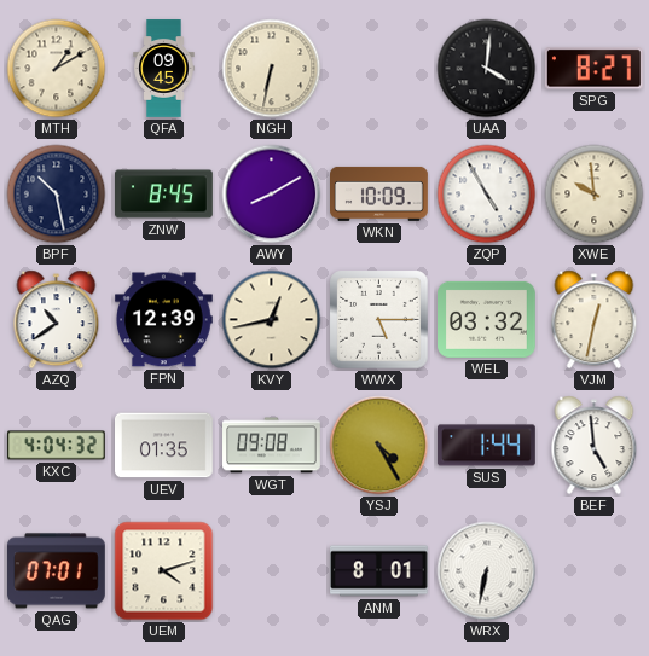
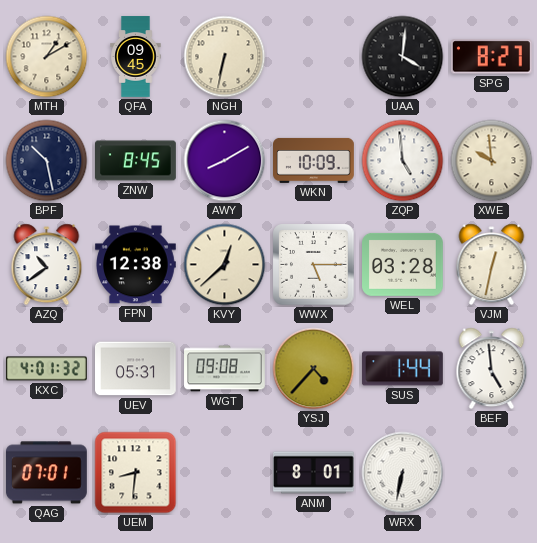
ZQP: 4:55 -> 4:59
FPN: 12:39 -> 12:38
KVY: 12:43 -> 12:38
WEL: 03:32 -> 03:28
KXC: 4:04 -> 4:01
UEV: 01:35 -> 05:31
YSJ: 4:25 -> 4:37
UEM: 4:12 -> 8:31
